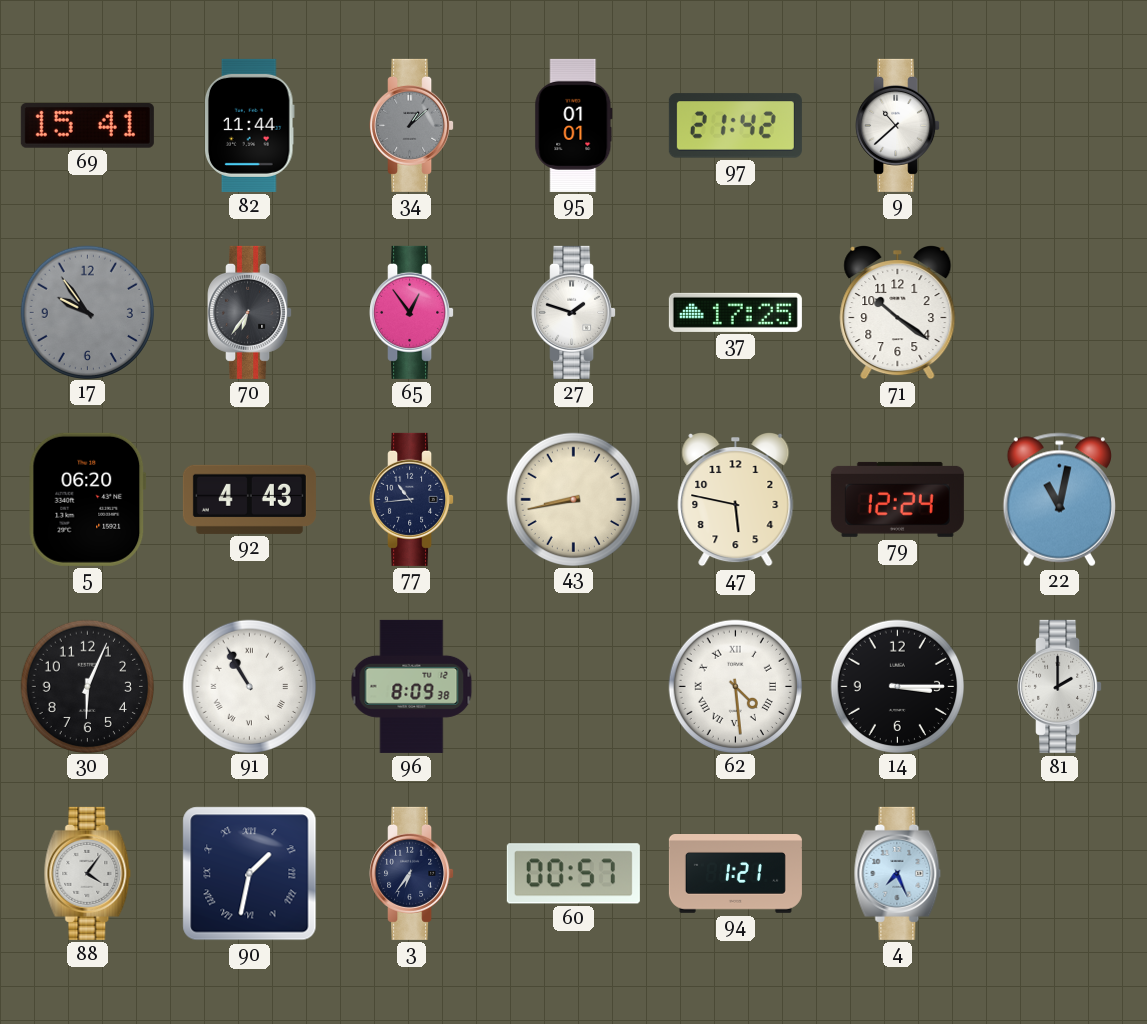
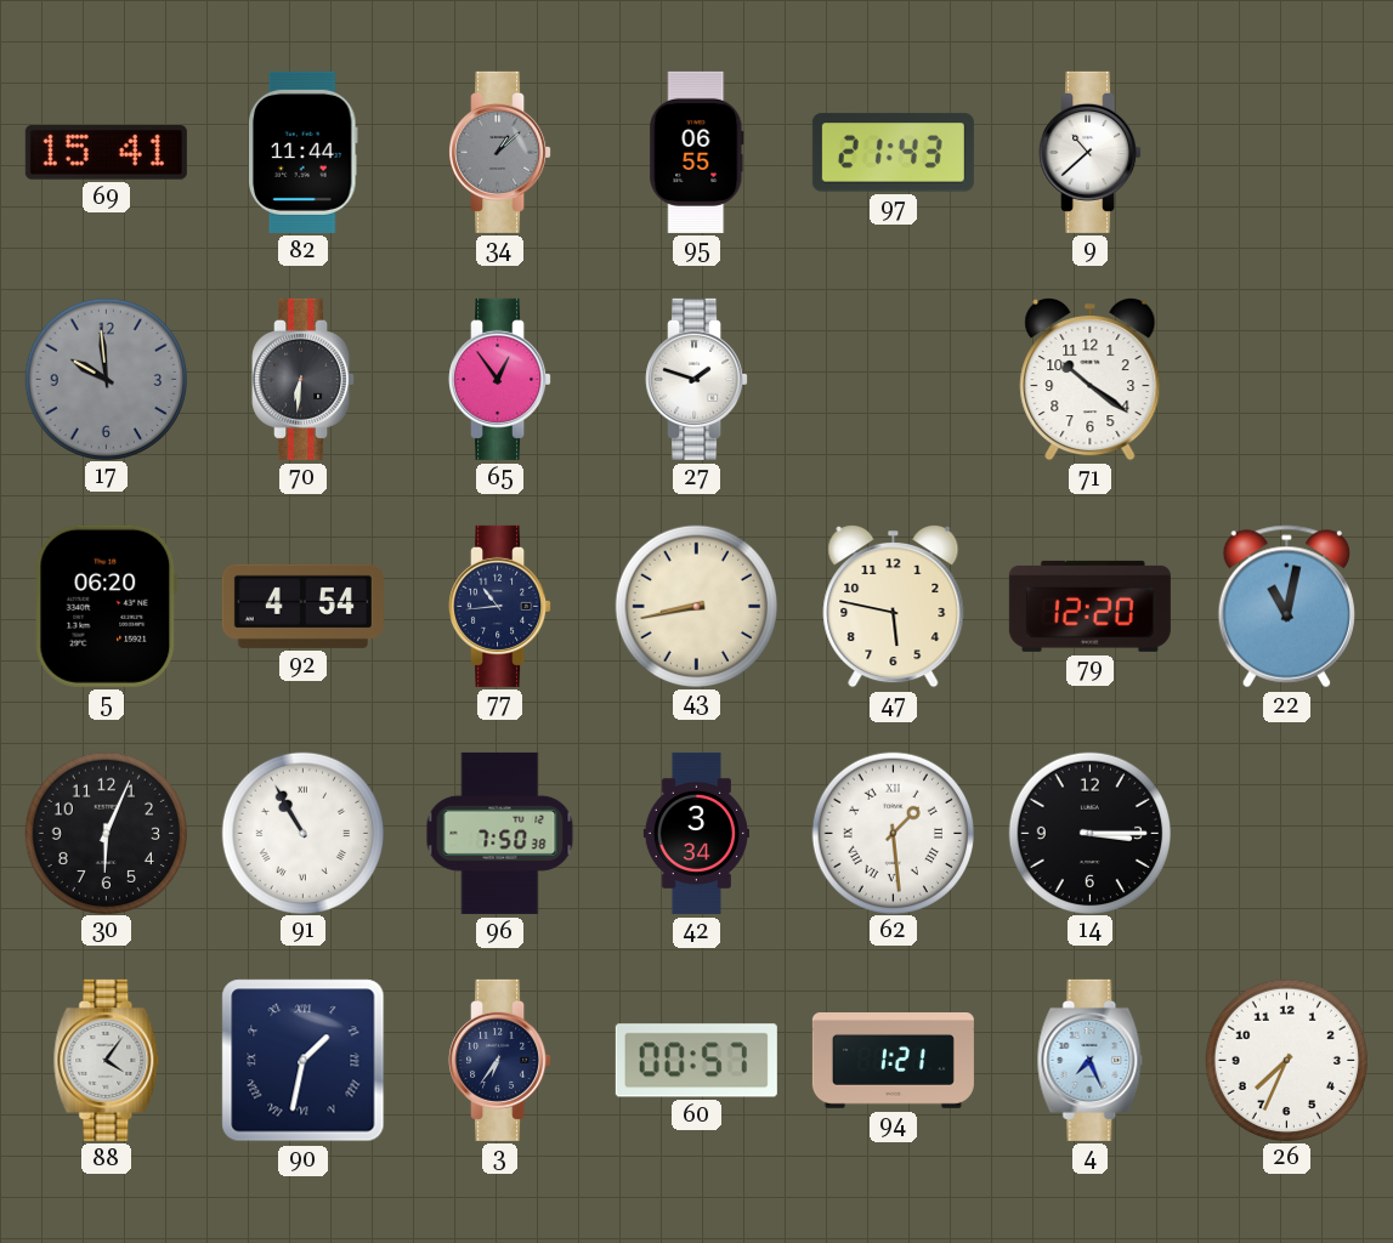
95: 01:01 -> 06:55
97: 21:42 -> 21:43
17: 9:54 -> 9:59
70: 6:36 -> 6:31
37: 17:25 -> none
92: 4:43 -> 4:54
79: 12:24 -> 12:20
96: 8:09 -> 7:50
42: none -> 3:34
62: 4:29 -> 1:29
81: 2:00 -> none
26: none -> 7:34
